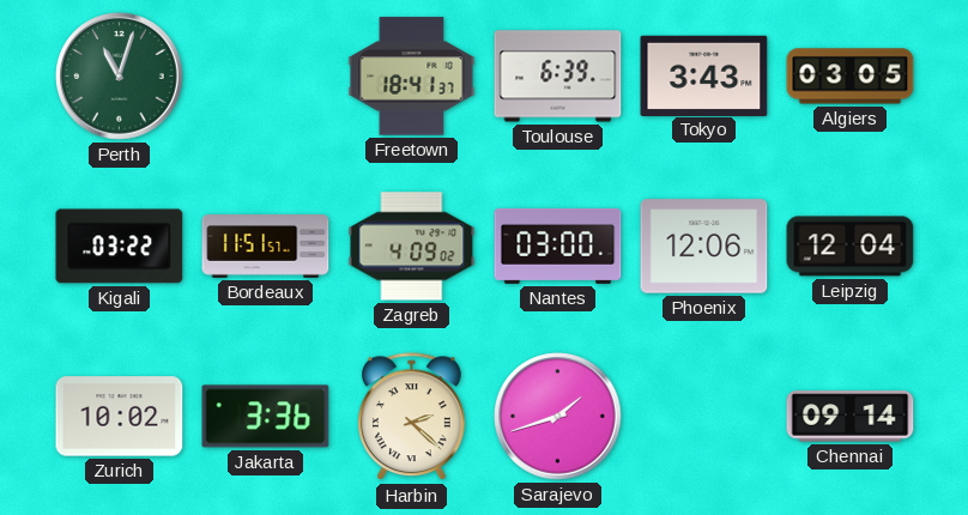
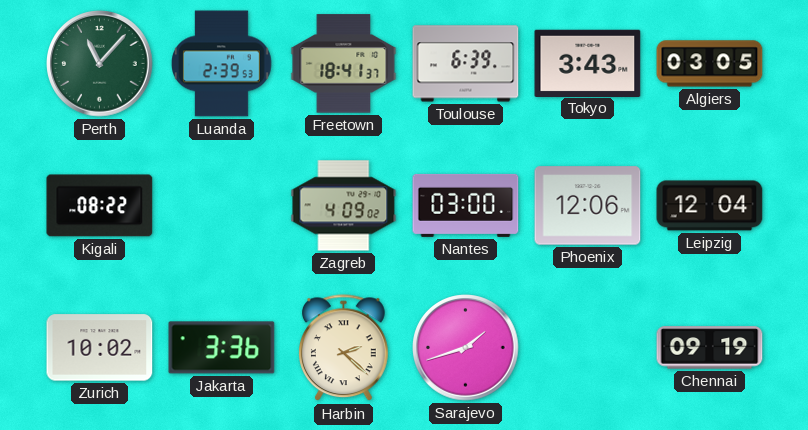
Perth: 11:03 -> 11:07
Luanda: none -> 2:39
Kigali: 03:22 -> 08:22
Bordeaux: 11:51 -> none
Chennai: 09:14 -> 09:19
